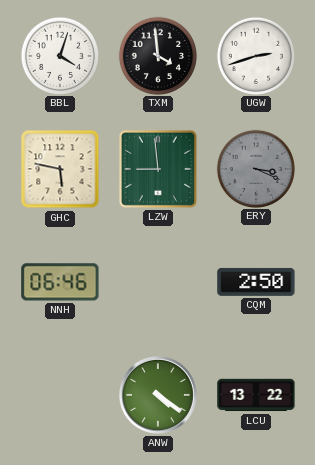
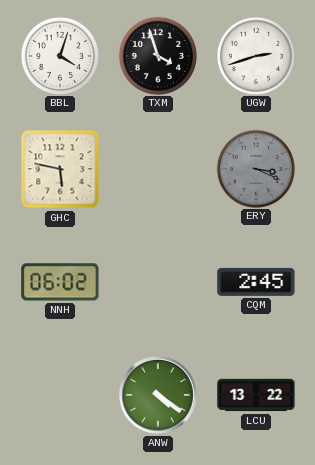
TXM: 3:59 -> 3:57
LZW: 8:59 -> none
NNH: 06:46 -> 06:02
CQM: 2:50 -> 2:45
